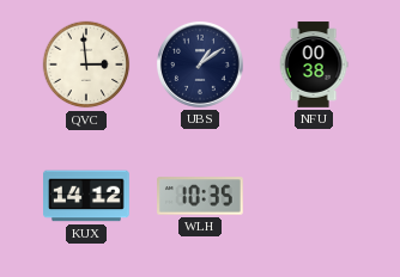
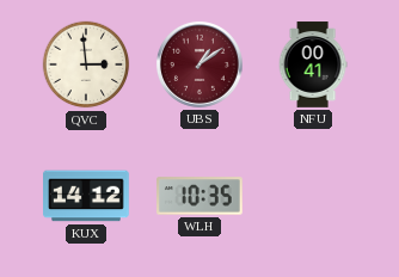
UBS dial: navy -> burgundy
NFU: 00:38 -> 00:41
